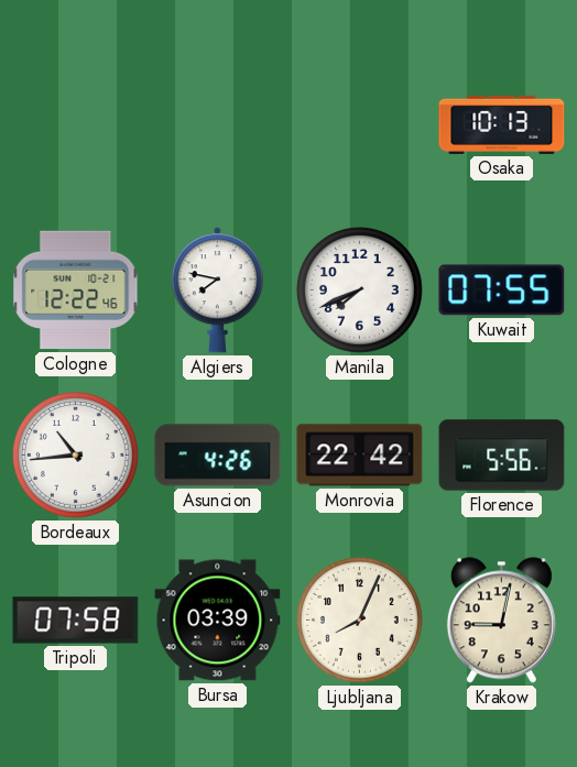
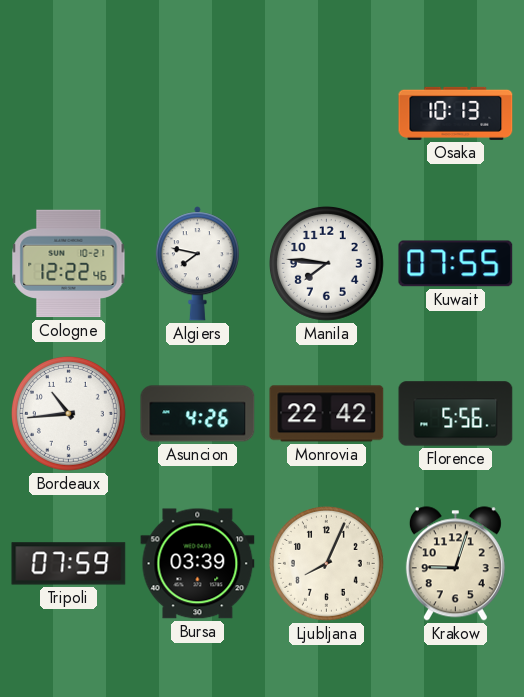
Manila: 7:41 -> 7:46
Tripoli: 07:58 -> 07:59
Krakow: 9:02 -> 9:03
